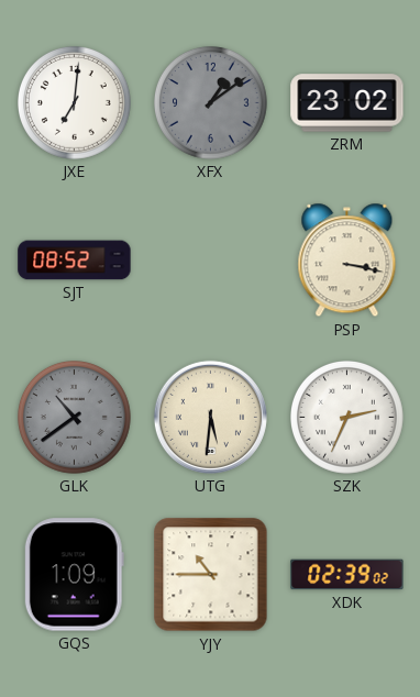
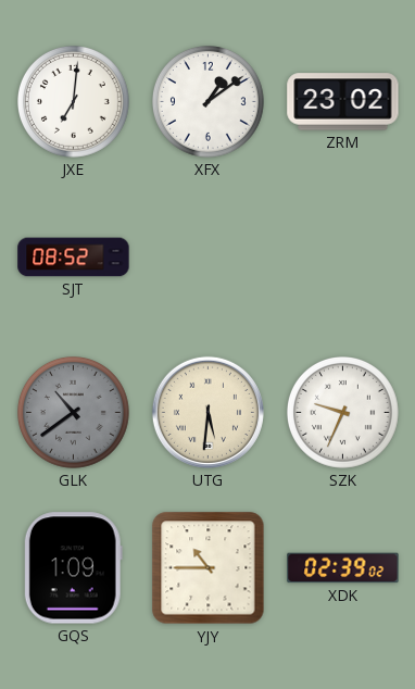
XFX dial: grey -> white
PSP: 3:17 -> none
SZK: 2:34 -> 9:34
